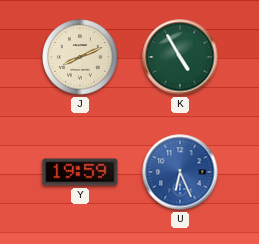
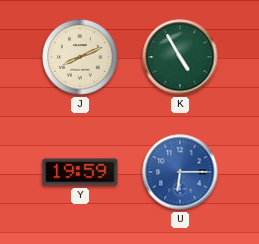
U: 6:26 -> 6:15
